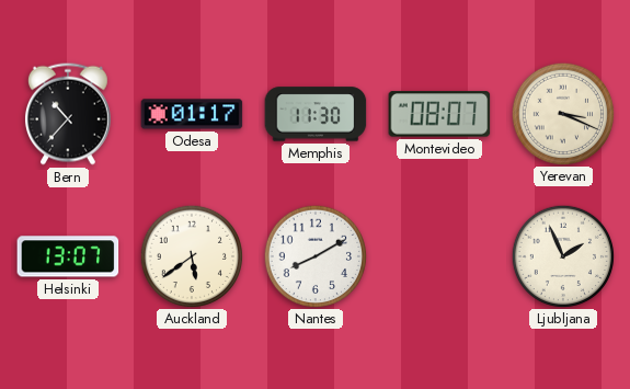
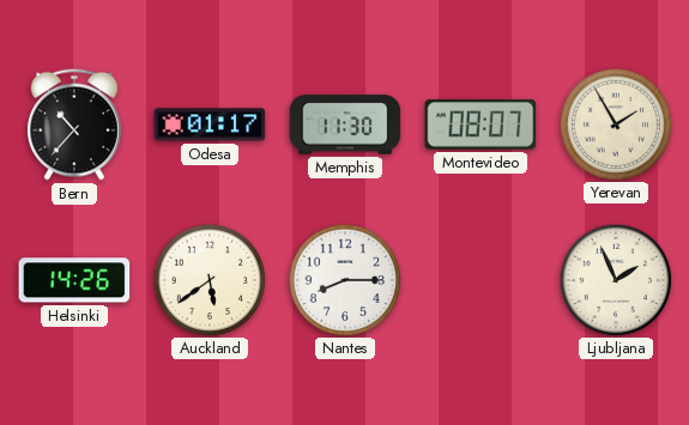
Yerevan: 3:19 -> 1:55
Helsinki: 13:07 -> 14:26
Nantes: 8:10 -> 8:15
